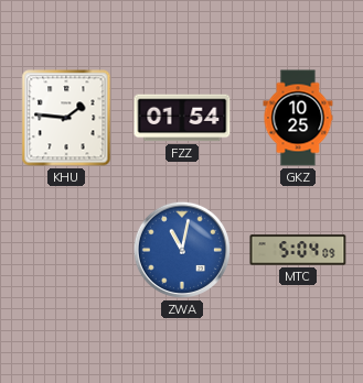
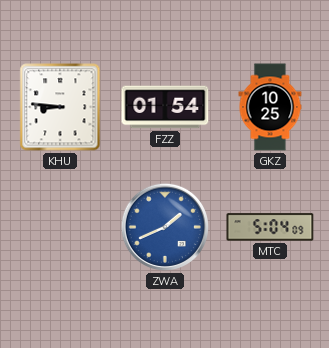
KHU: 1:46 -> 8:46
ZWA: 11:02 -> 1:41
